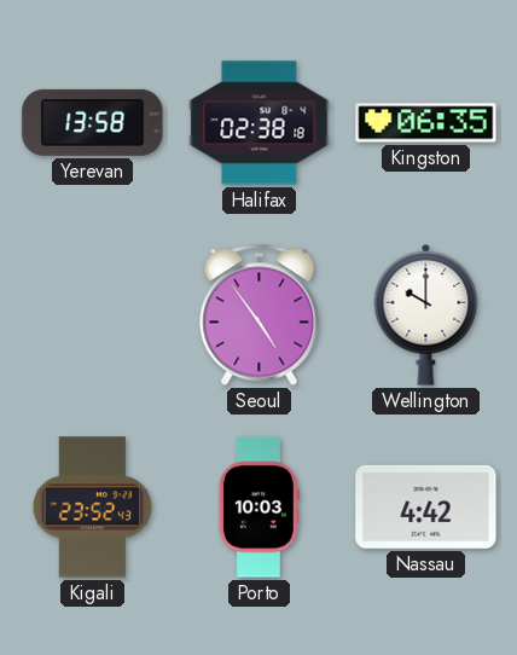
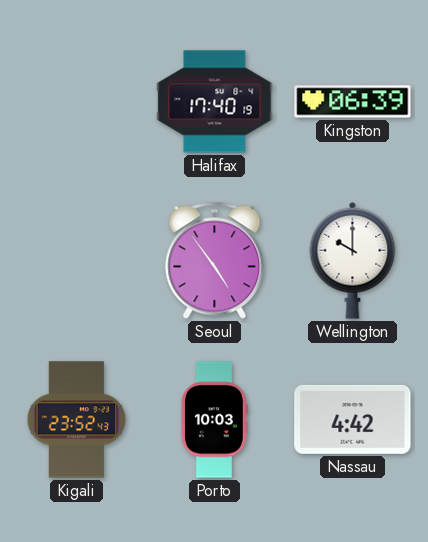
Yerevan: 13:58 -> none
Halifax: 02:38 -> 17:40
Kingston: 06:35 -> 06:39
